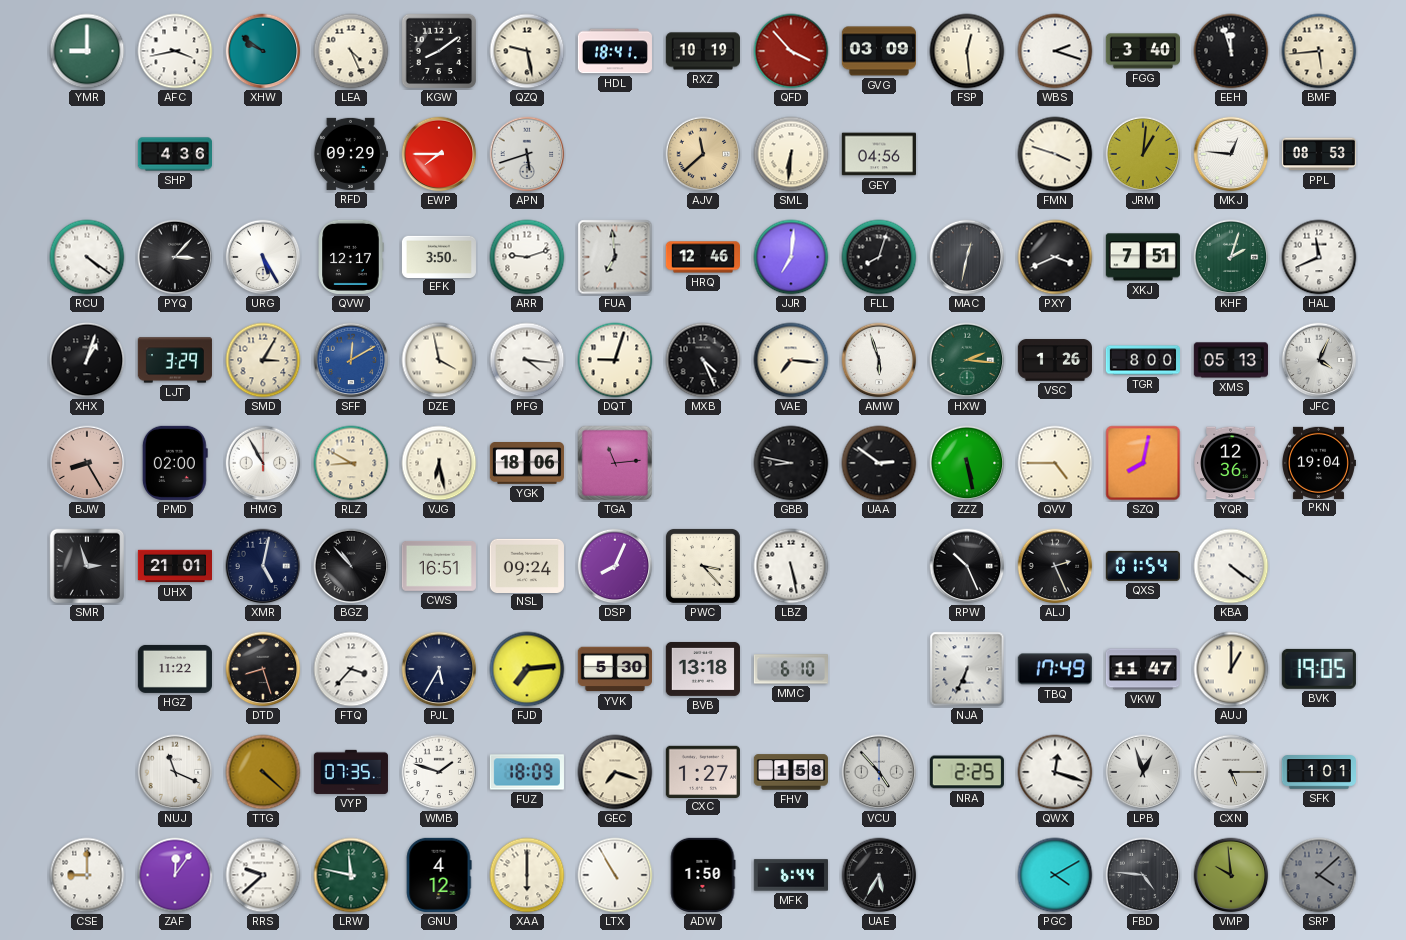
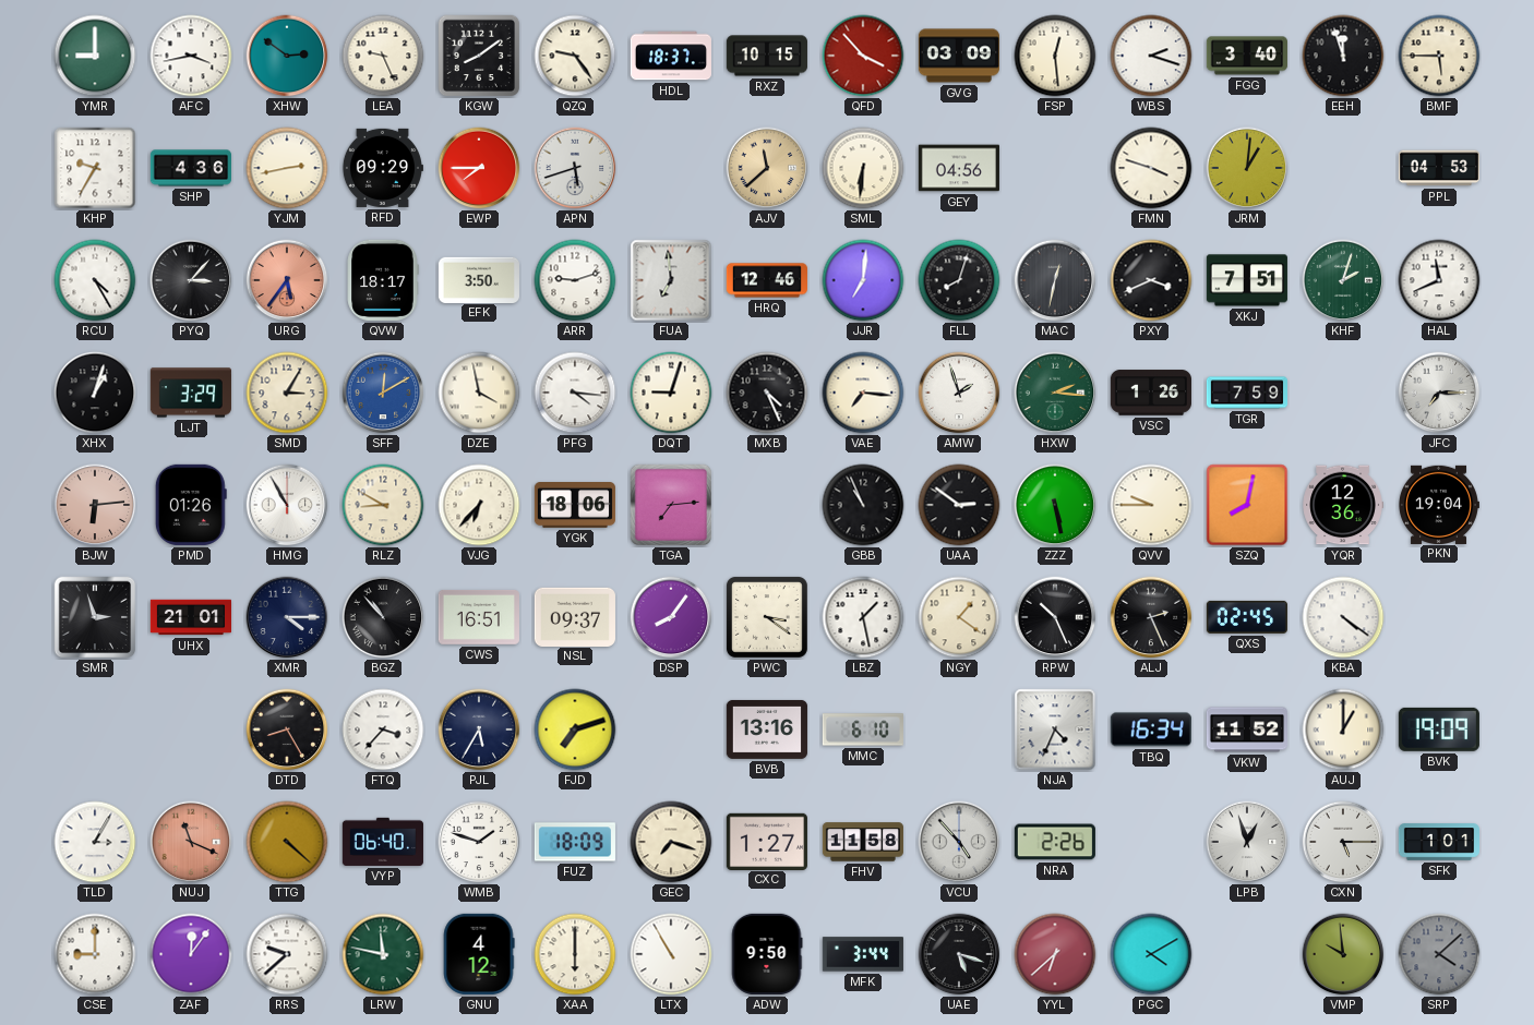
XHW: 9:51 -> 2:51
LEA: 4:26 -> 9:26
QZQ: 9:28 -> 9:24
HDL: 18:41 -> 18:37
RXZ: 10:19 -> 10:15
BMF: 5:44 -> 5:45
KHP: none -> 9:35
YJM: none -> 2:43
MKJ: 12:46 -> none
PPL: 08:53 -> 04:53
RCU: 4:21 -> 4:25
URG: 5:25 -> 5:36
URG dial: white -> salmon
QVW: 12:17 -> 18:17
AMW: 5:57 -> 1:57
TGR: 8:00 -> 7:59
XMS: 05:13 -> none
JFC: 4:04 -> 7:15
BJW: 8:25 -> 6:14
PMD: 02:00 -> 01:26
VJG: 6:28 -> 6:37
TGA: 11:14 -> 7:14
GBB: 8:47 -> 10:56
QVV: 4:45 -> 9:45
XMR: 5:02 -> 4:15
NSL: 09:24 -> 09:37
DSP: 8:04 -> 8:06
PWC: 3:23 -> 3:21
LBZ: 5:28 -> 1:28
NGY: none -> 1:21
QXS: 01:54 -> 02:45
HGZ: 11:22 -> none
DTD: 8:27 -> 8:25
FJD: 7:14 -> 7:12
YVK: 5:30 -> none
BVB: 13:18 -> 13:16
NJA: 6:34 -> 4:34
TBQ: 17:49 -> 16:34
VKW: 11:47 -> 11:52
BVK: 19:05 -> 19:09
TLD: none -> 3:05
NUJ dial: white -> salmon
VYP: 07:35 -> 06:40
FHV: 1:58 -> 11:58
NRA: 2:25 -> 2:26
QWX: 12:18 -> none
ADW: 1:50 -> 9:50
MFK: 6:44 -> 3:44
UAE: 5:35 -> 5:18
YYL: none -> 6:38
FBD: 4:46 -> none
